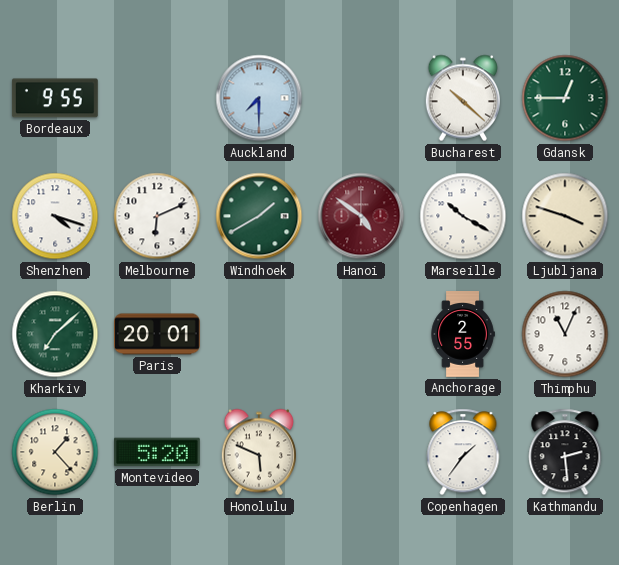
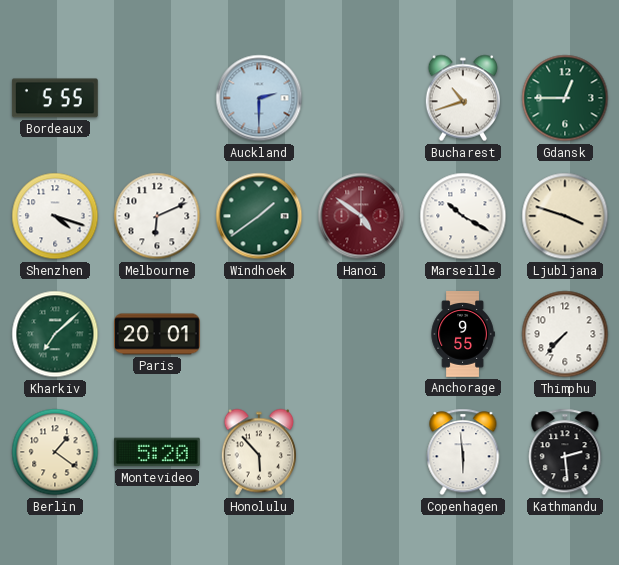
Bordeaux: 9:55 -> 5:55
Auckland: 7:30 -> 2:30
Bucharest: 10:22 -> 10:42
Windhoek: 1:40 -> 1:39
Anchorage: 2:55 -> 9:55
Thimphu: 11:04 -> 7:37
Berlin: 1:23 -> 1:21
Honolulu: 5:49 -> 5:53
Copenhagen: 1:36 -> 5:59
